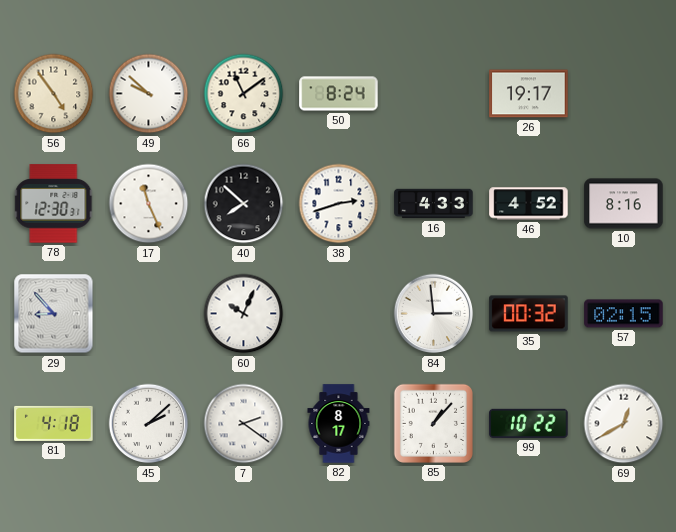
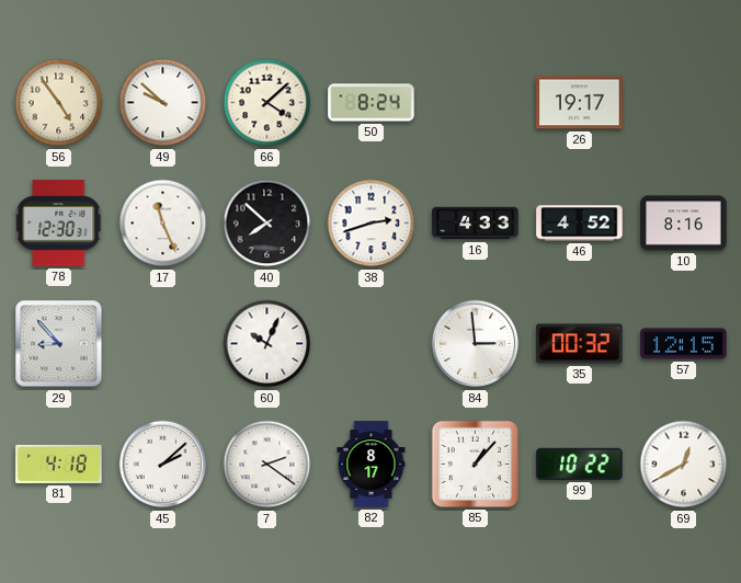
66: 11:09 -> 4:08
57: 02:15 -> 12:15
